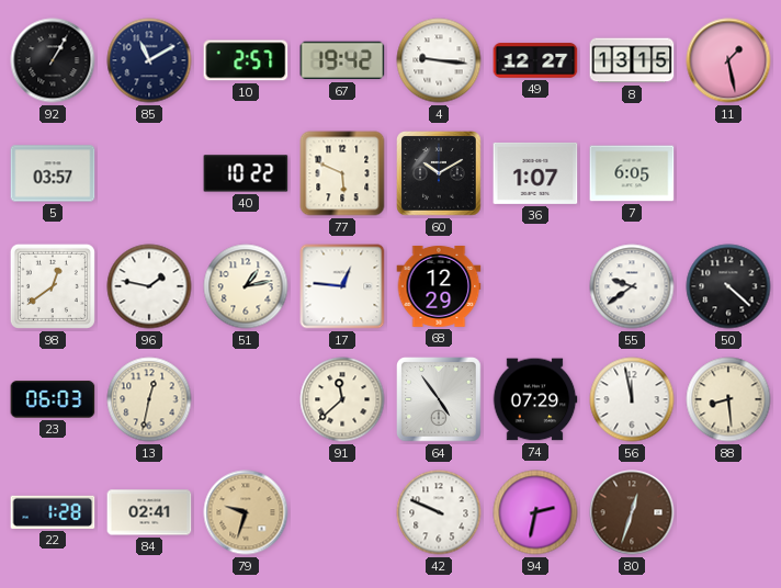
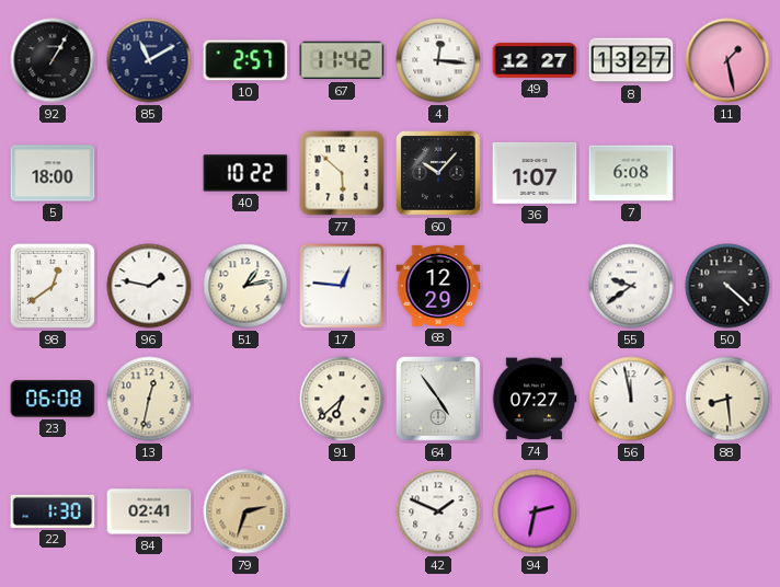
67: 19:42 -> 11:42
4: 9:16 -> 12:16
8: 13:15 -> 13:27
5: 03:57 -> 18:00
77: 5:49 -> 5:52
60: 10:10 -> 10:07
7: 6:05 -> 6:08
23: 06:03 -> 06:08
91: 11:38 -> 6:38
74: 07:29 -> 07:27
22: 1:28 -> 1:30
79: 9:33 -> 2:33
42: 9:49 -> 1:49
80: 12:33 -> none
